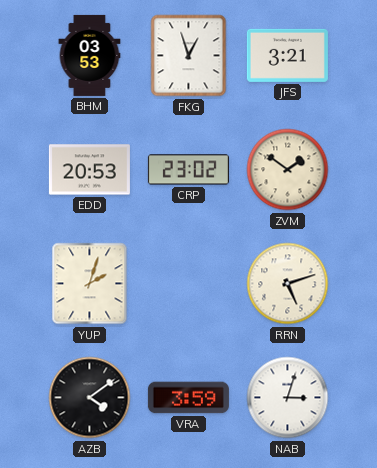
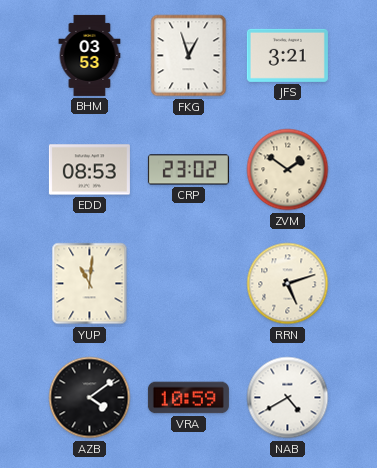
EDD: 20:53 -> 08:53
YUP: 2:03 -> 11:01
VRA: 3:59 -> 10:59
NAB: 3:03 -> 4:40
